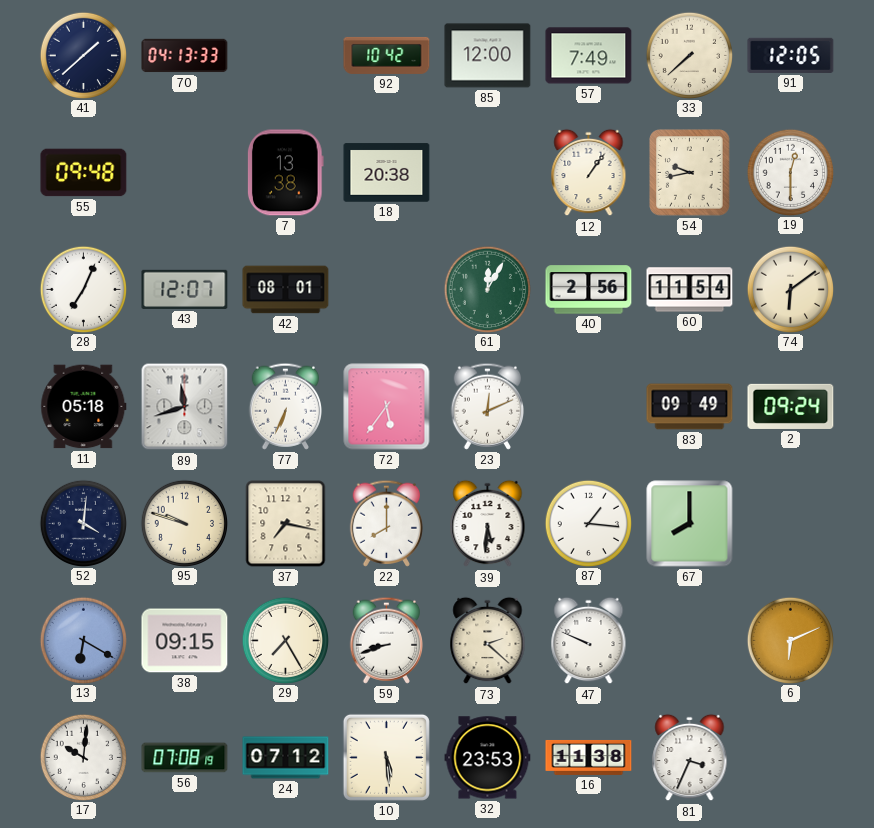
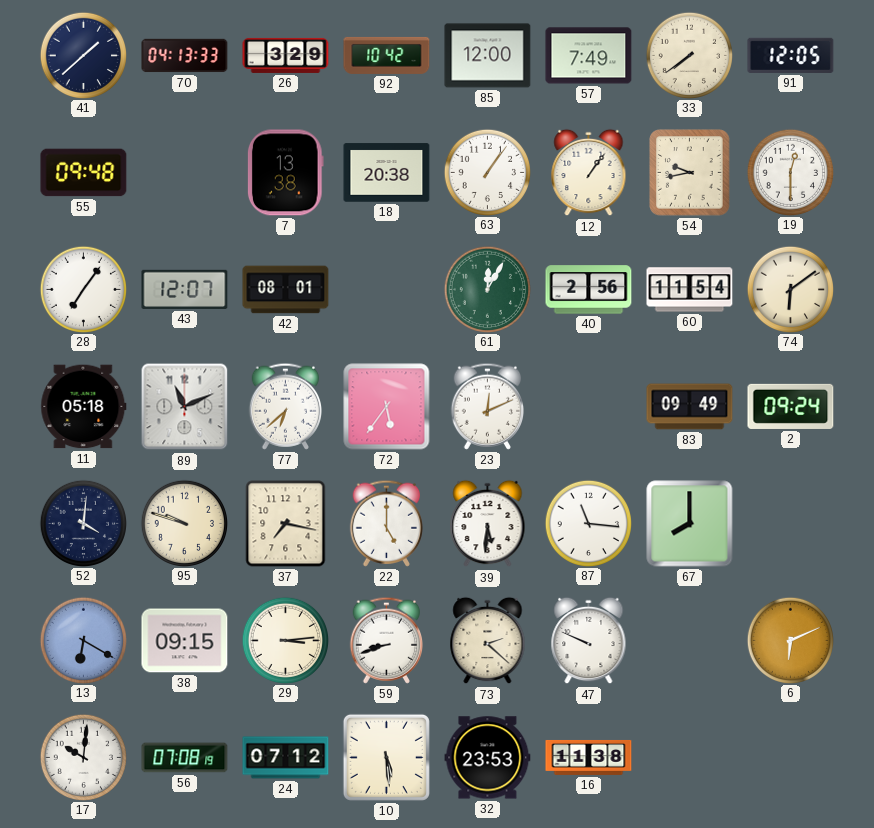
26: none -> 3:29
33: 7:38 -> 7:39
63: none -> 1:06
28: 7:04 -> 7:06
89: 11:42 -> 11:11
77: 6:34 -> 6:38
22: 8:00 -> 5:00
87: 1:16 -> 11:16
29: 7:25 -> 3:14
81: 3:34 -> none
